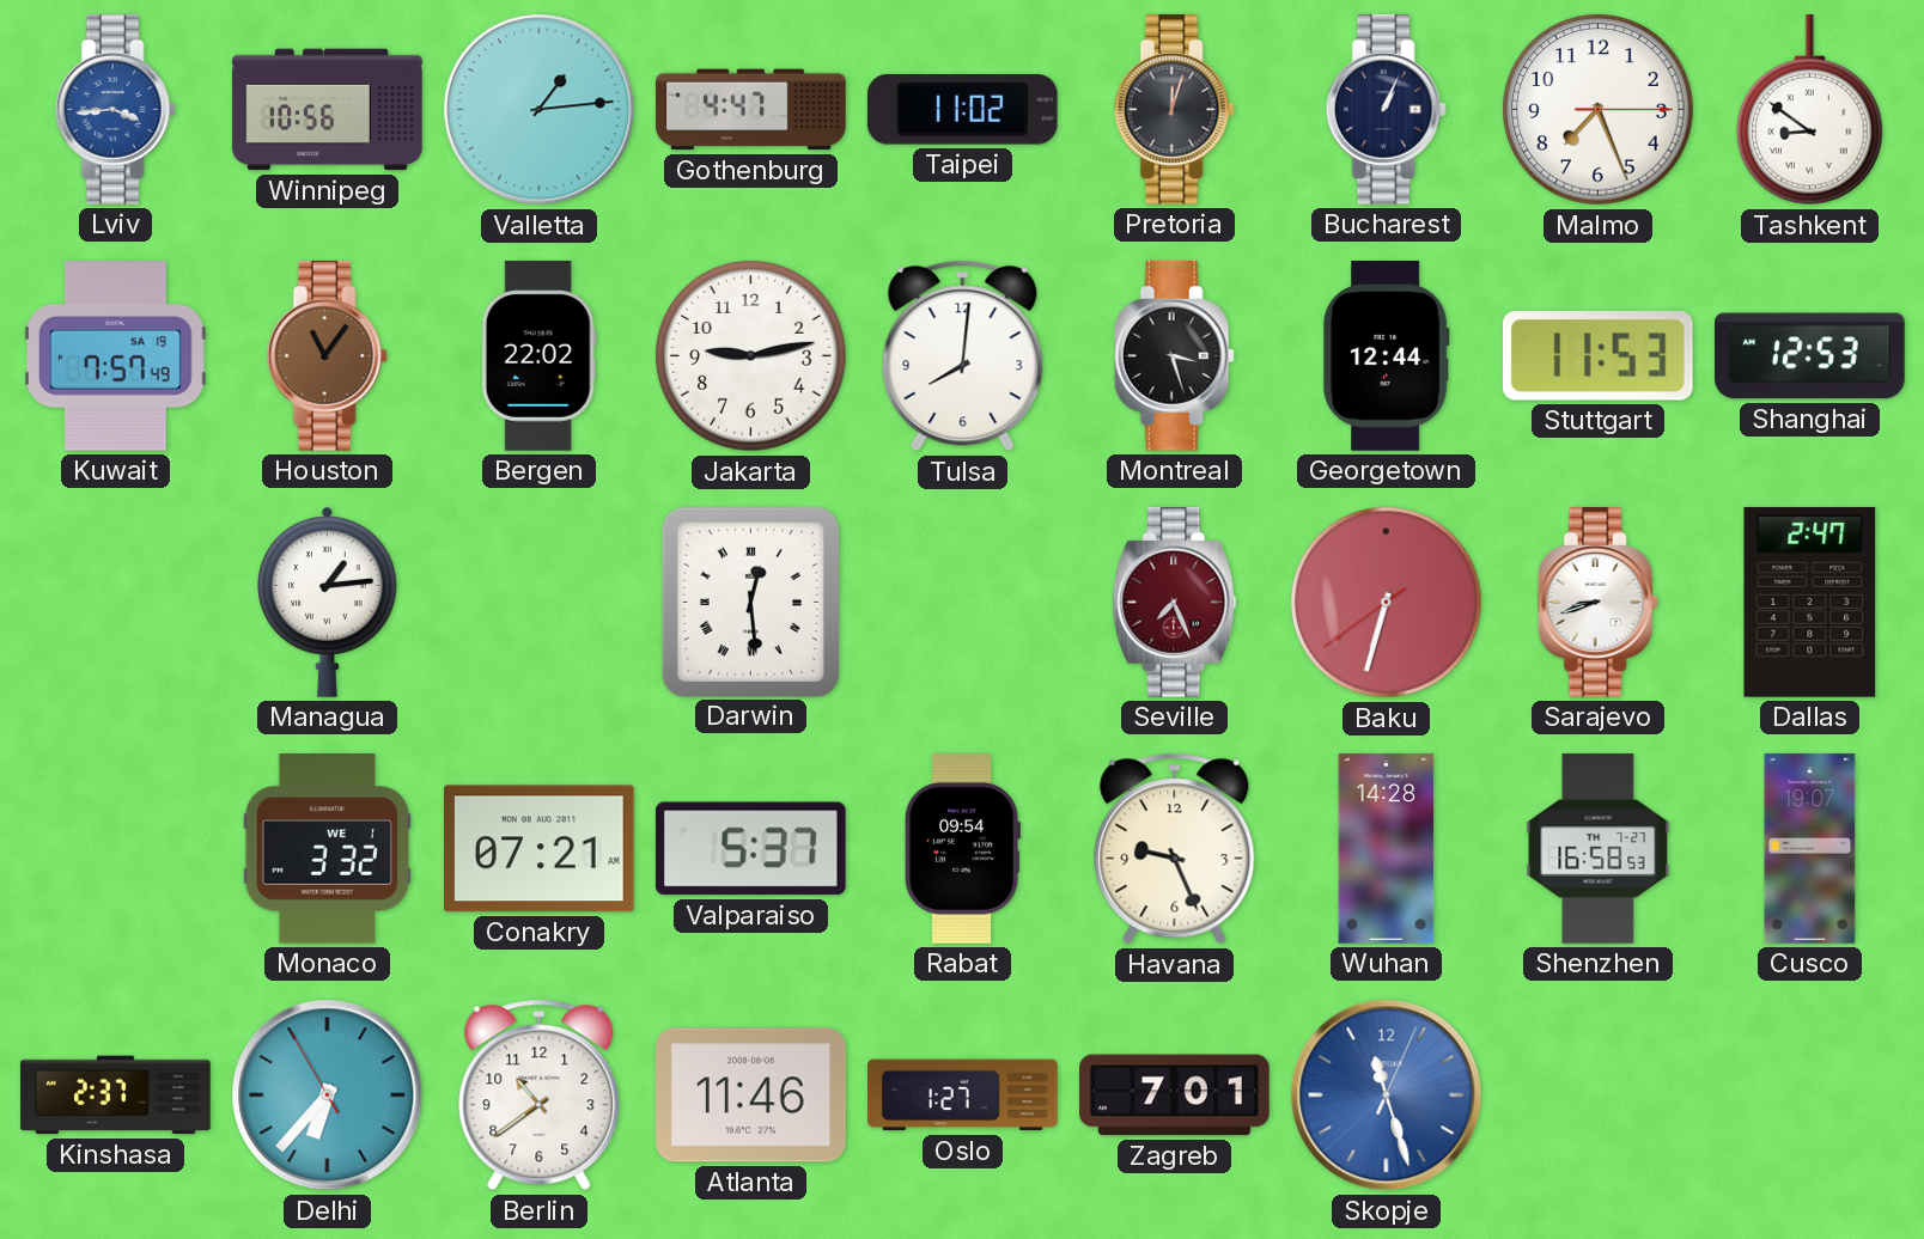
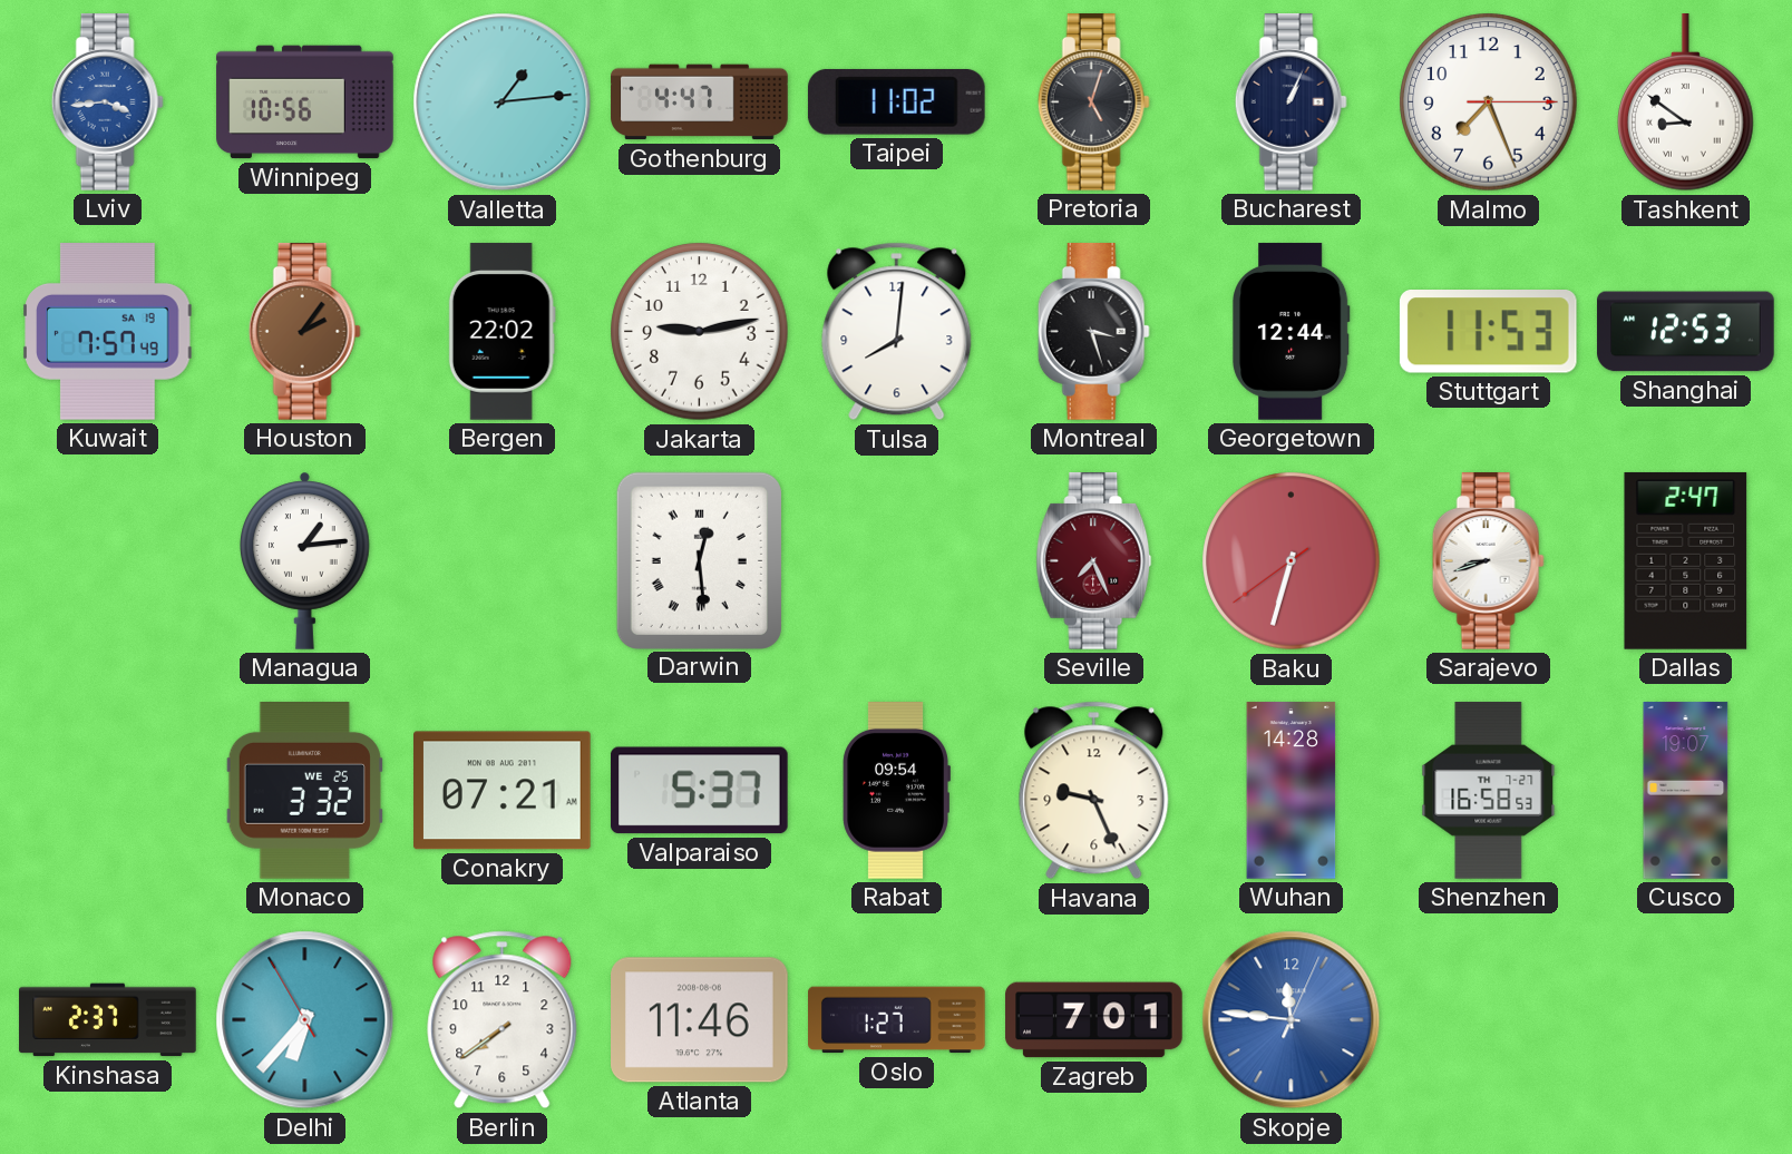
Pretoria: 12:03 -> 5:03
Houston: 11:06 -> 2:06
Monaco date: WE 1 -> WE 25
Berlin: 10:39 -> 7:39
Skopje: 11:27 -> 11:46
